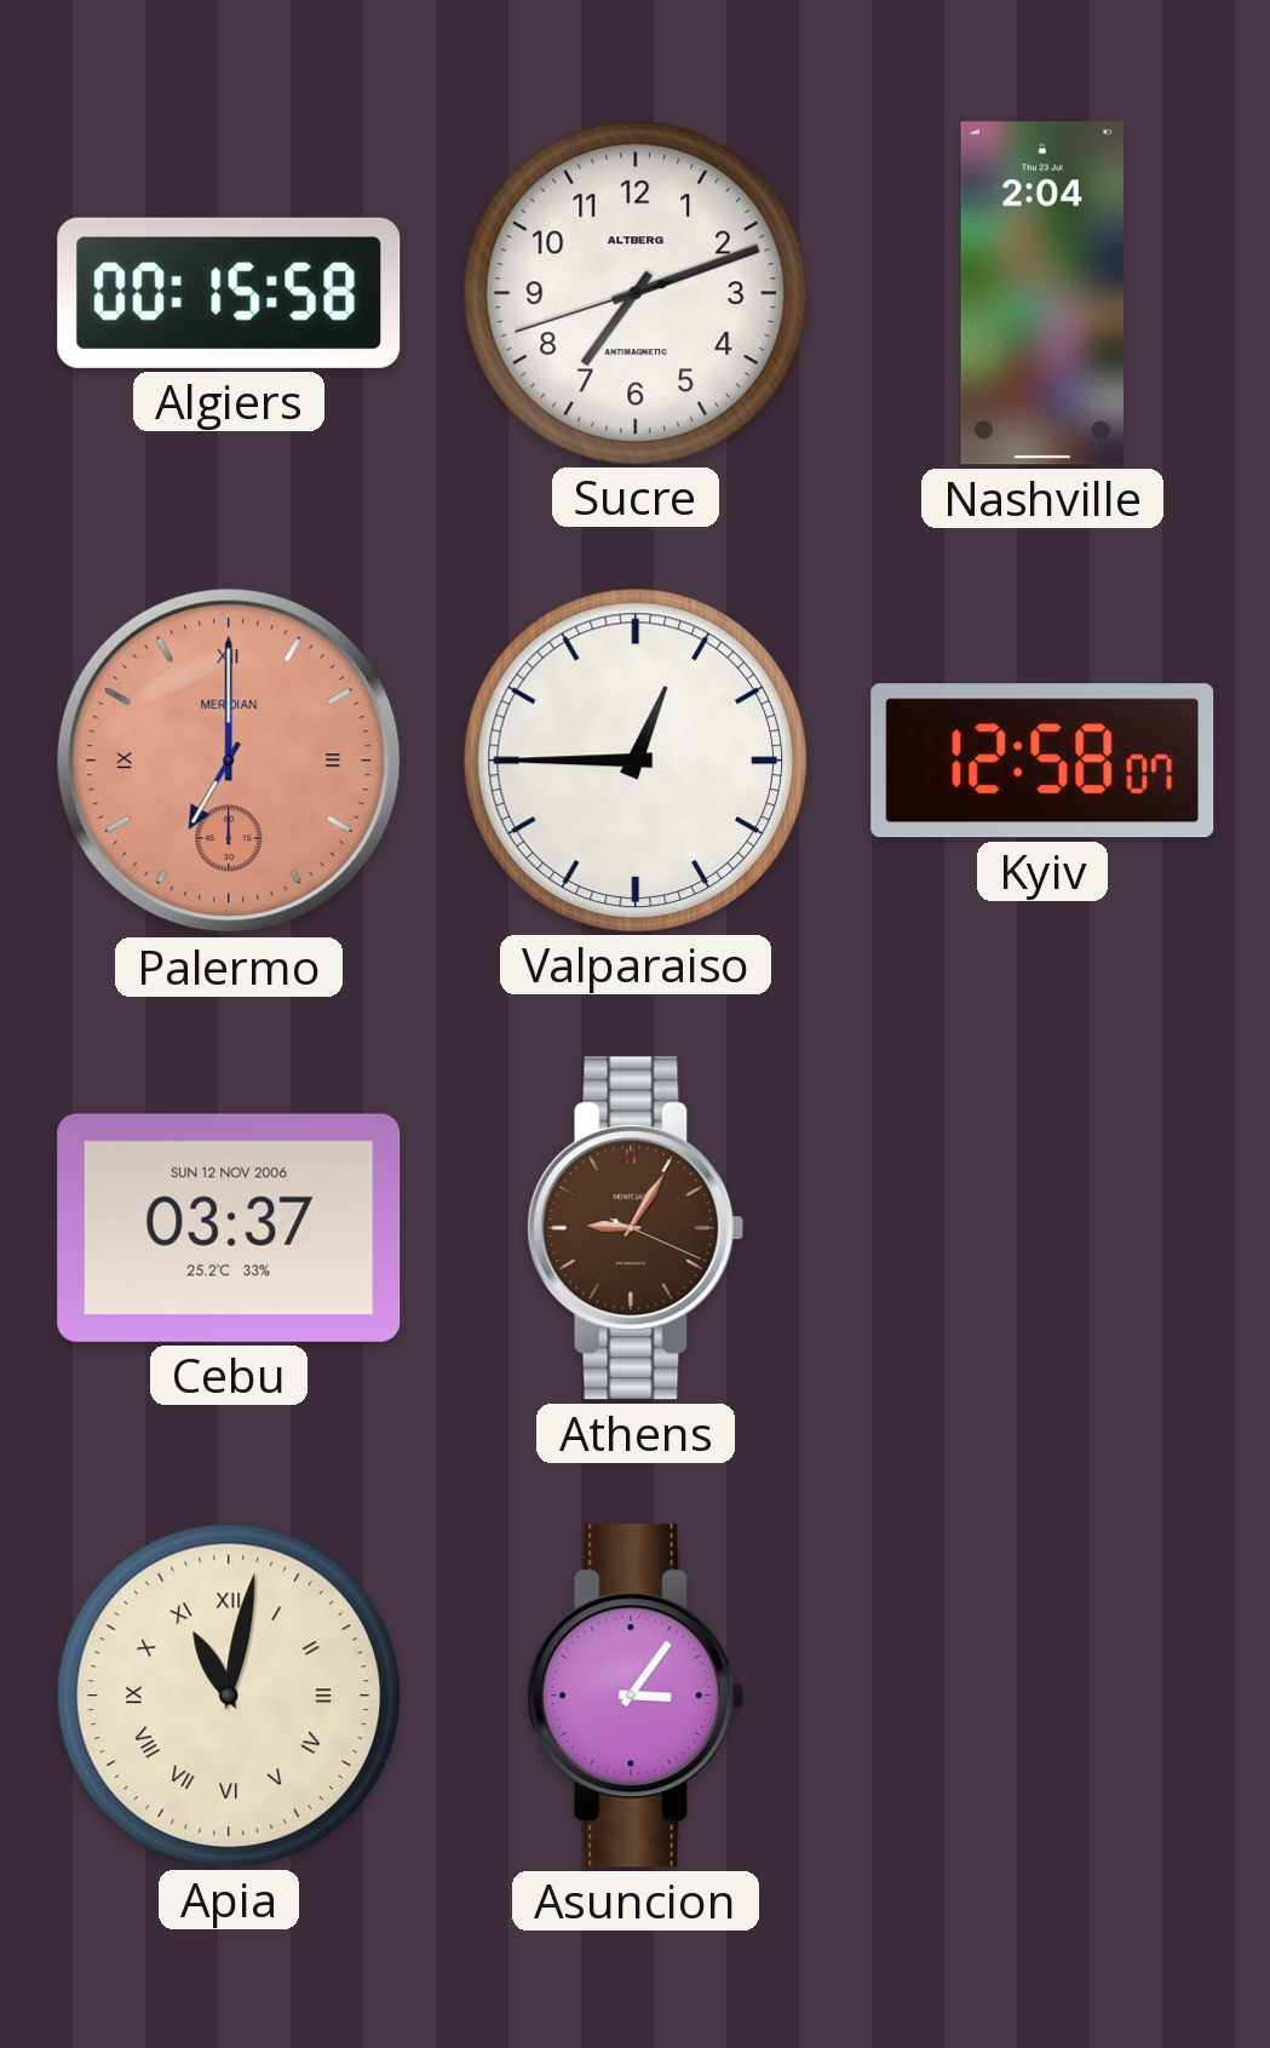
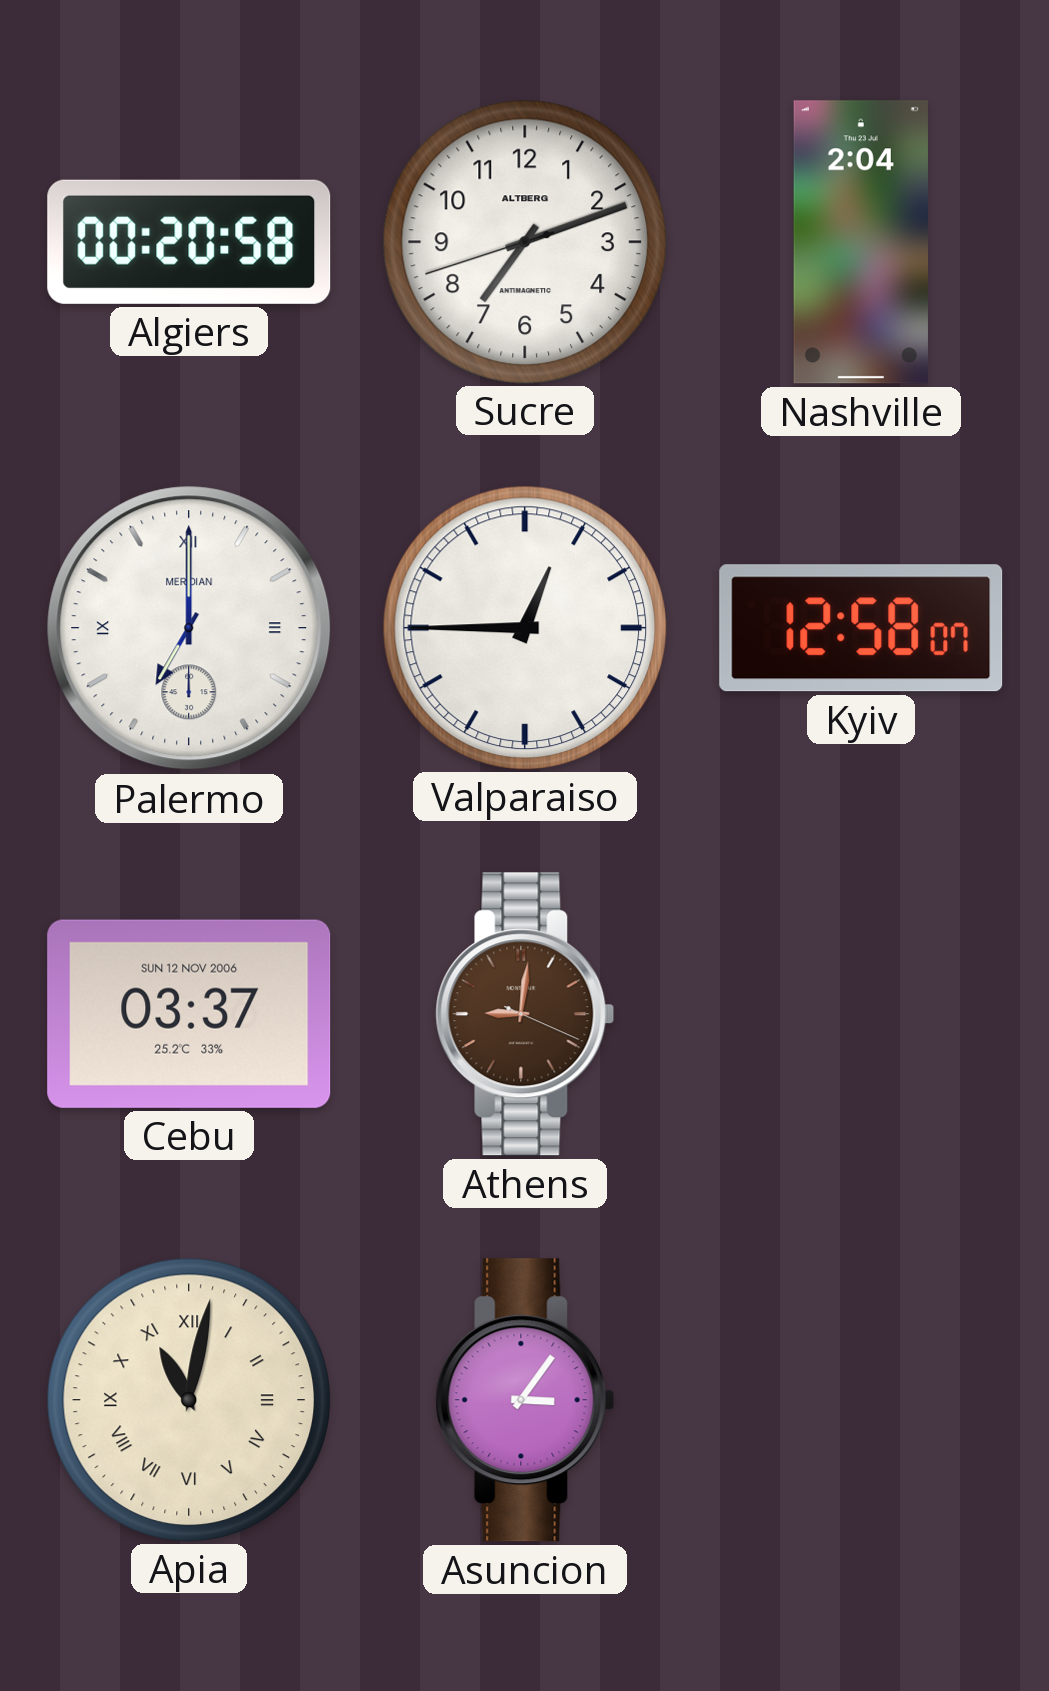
Algiers: 00:15 -> 00:20
Palermo dial: salmon -> white
Athens: 9:05 -> 9:01
